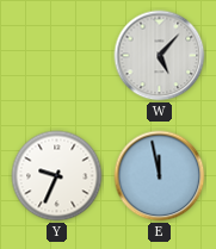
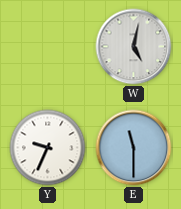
W: 5:07 -> 5:02
E: 11:58 -> 11:30
